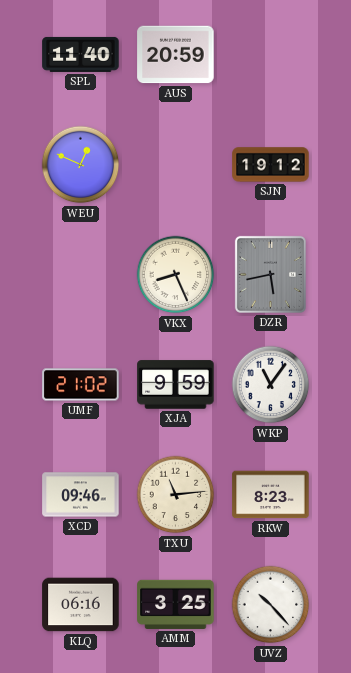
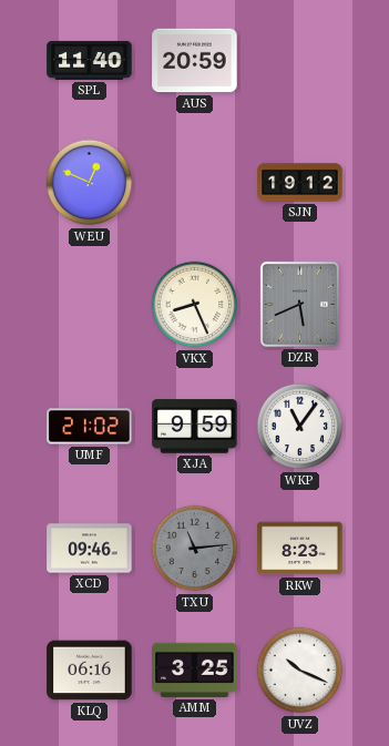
DZR: 5:43 -> 5:41
TXU dial: cream -> grey
UVZ: 10:23 -> 10:19
